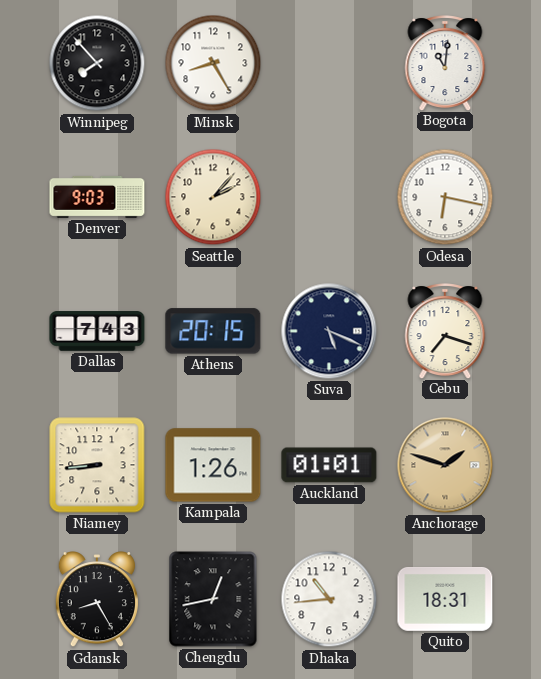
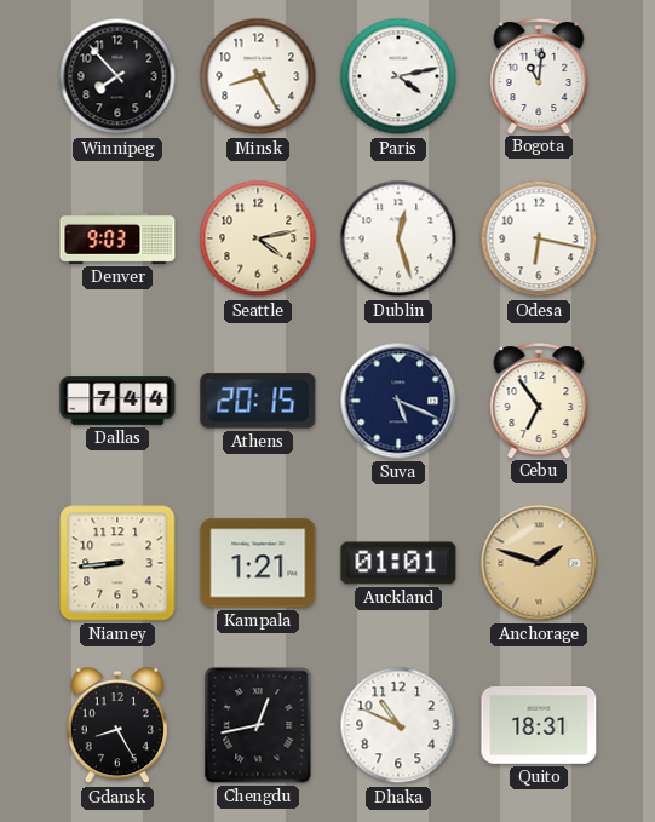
Paris: none -> 4:13
Seattle: 2:07 -> 4:13
Dublin: none -> 12:27
Dallas: 7:43 -> 7:44
Cebu: 7:18 -> 6:54
Kampala: 1:26 -> 1:21
Dhaka: 10:44 -> 10:49
